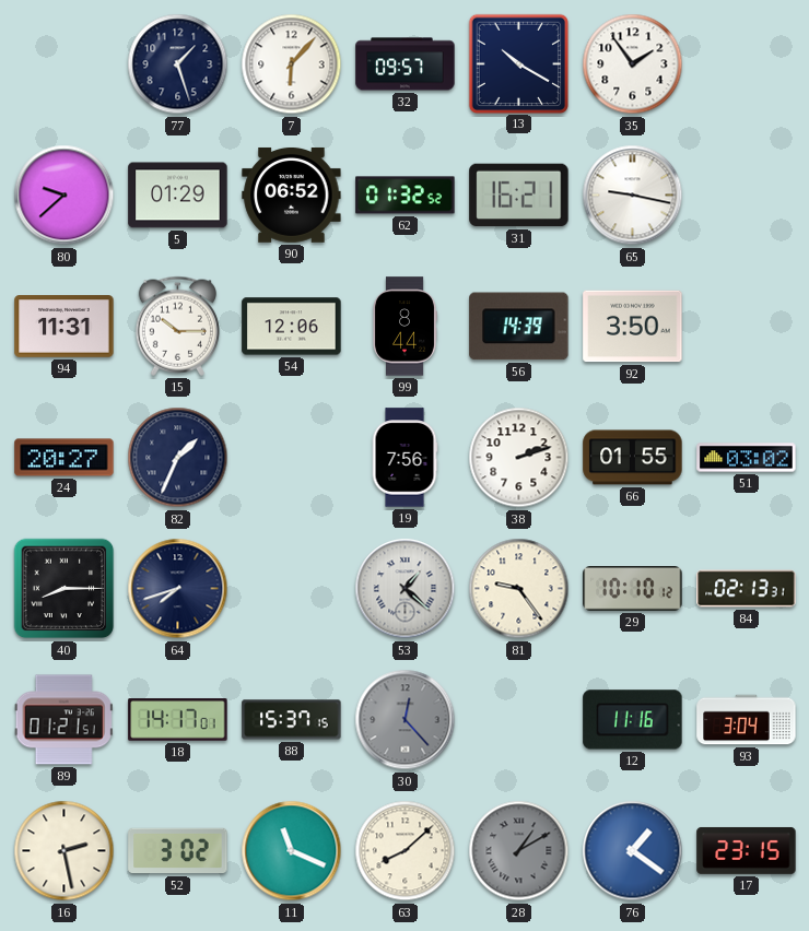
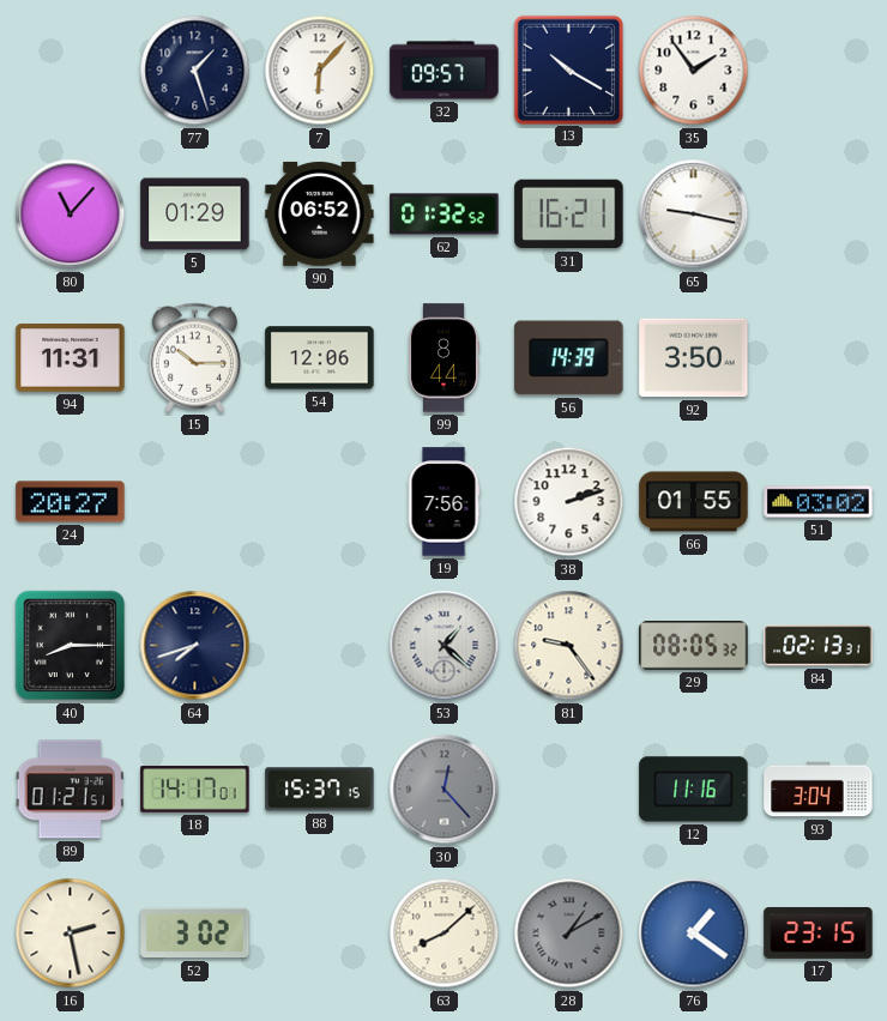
80: 9:38 -> 11:07
82: 1:34 -> none
29: 10:10 -> 08:05
11: 11:19 -> none
